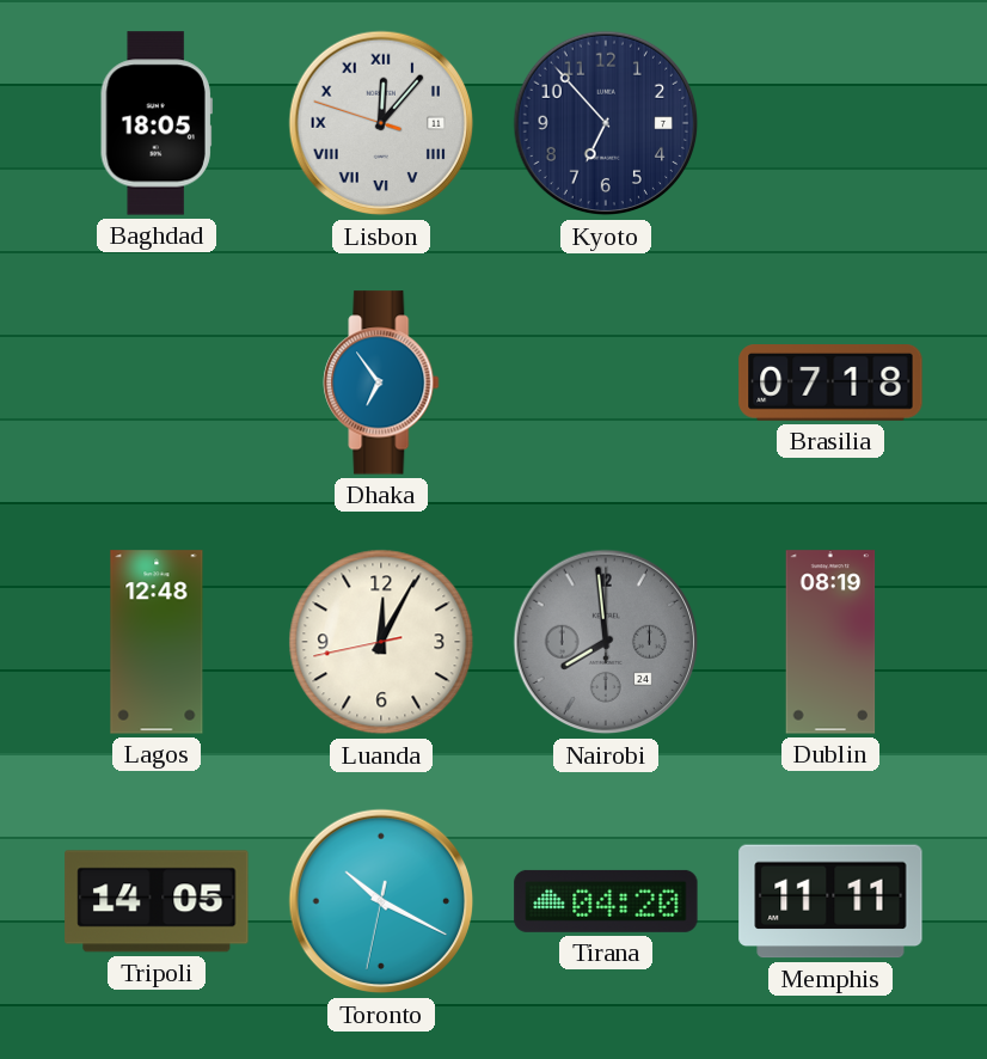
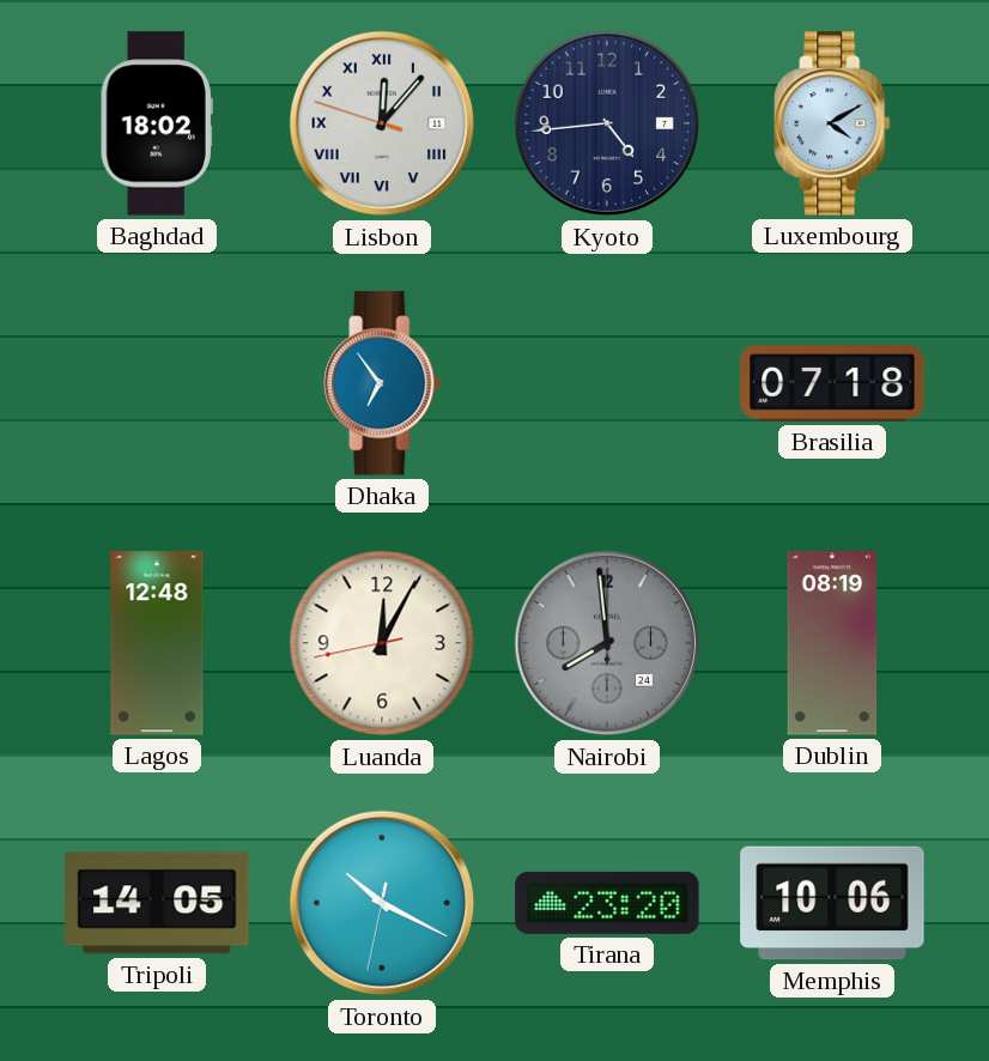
Baghdad: 18:05 -> 18:02
Kyoto: 6:53 -> 4:44
Luxembourg: none -> 4:10
Tirana: 04:20 -> 23:20
Memphis: 11:11 -> 10:06
